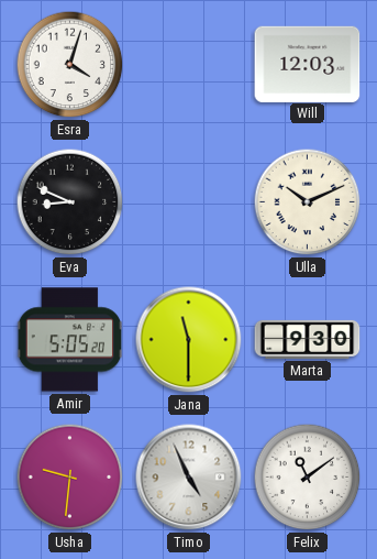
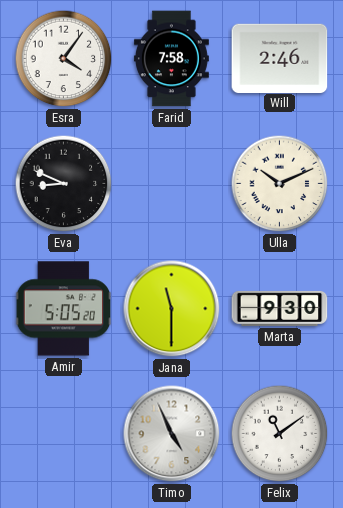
Esra: 4:03 -> 4:06
Farid: none -> 7:58
Will: 12:03 -> 2:46
Usha: 9:31 -> none
